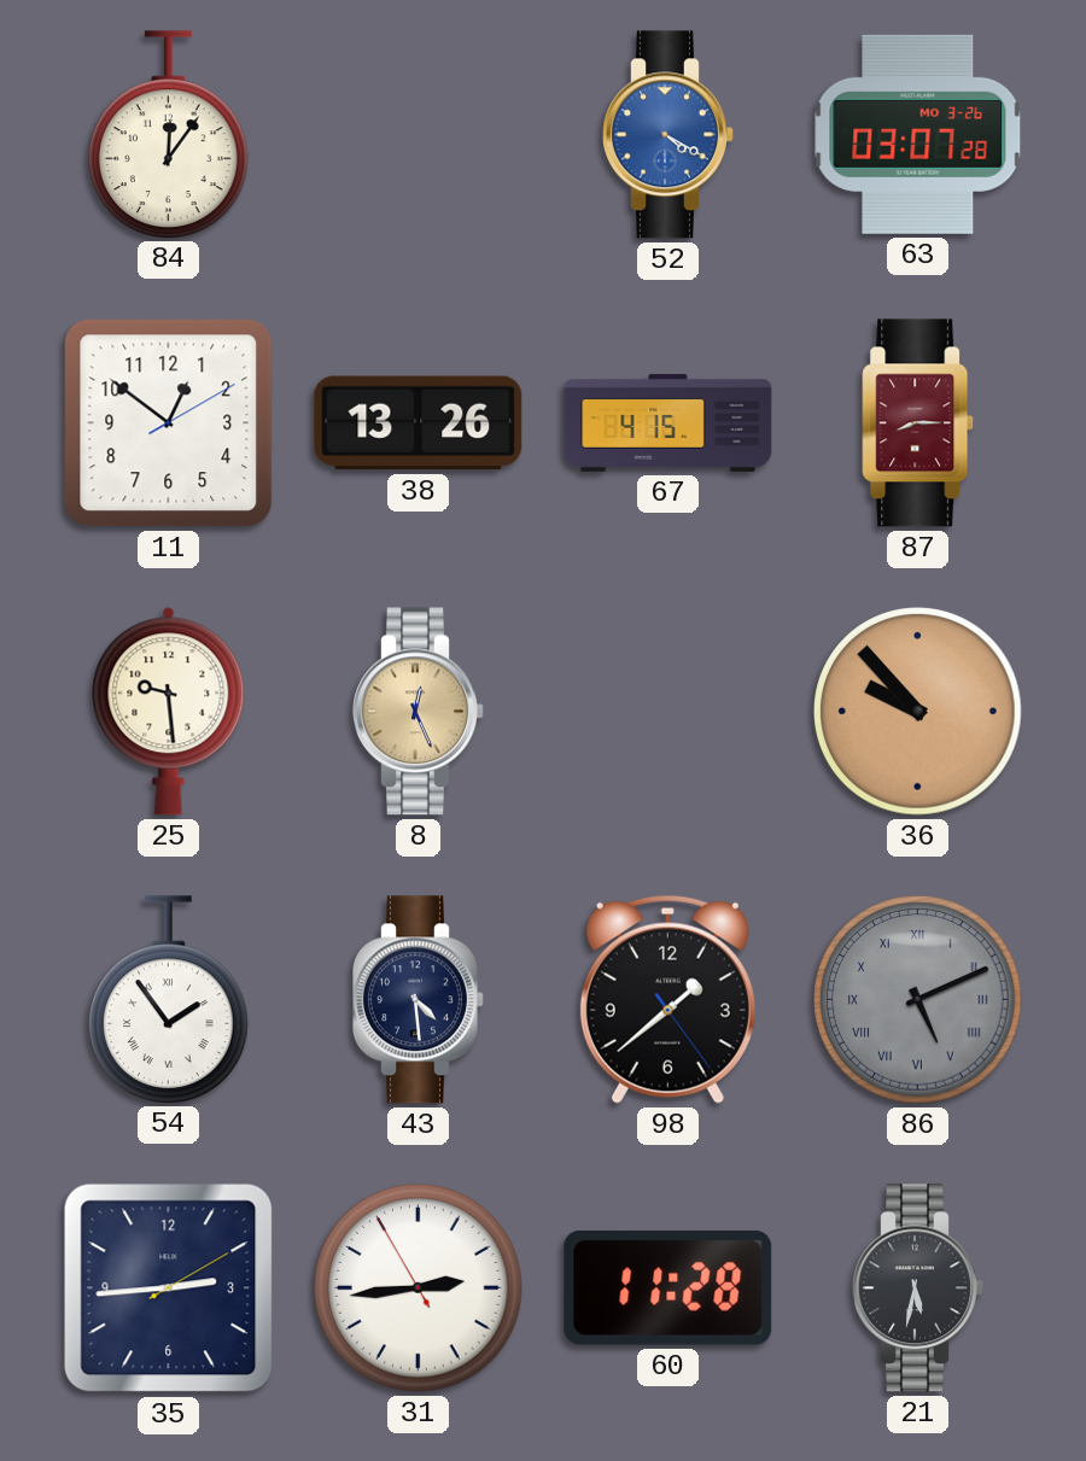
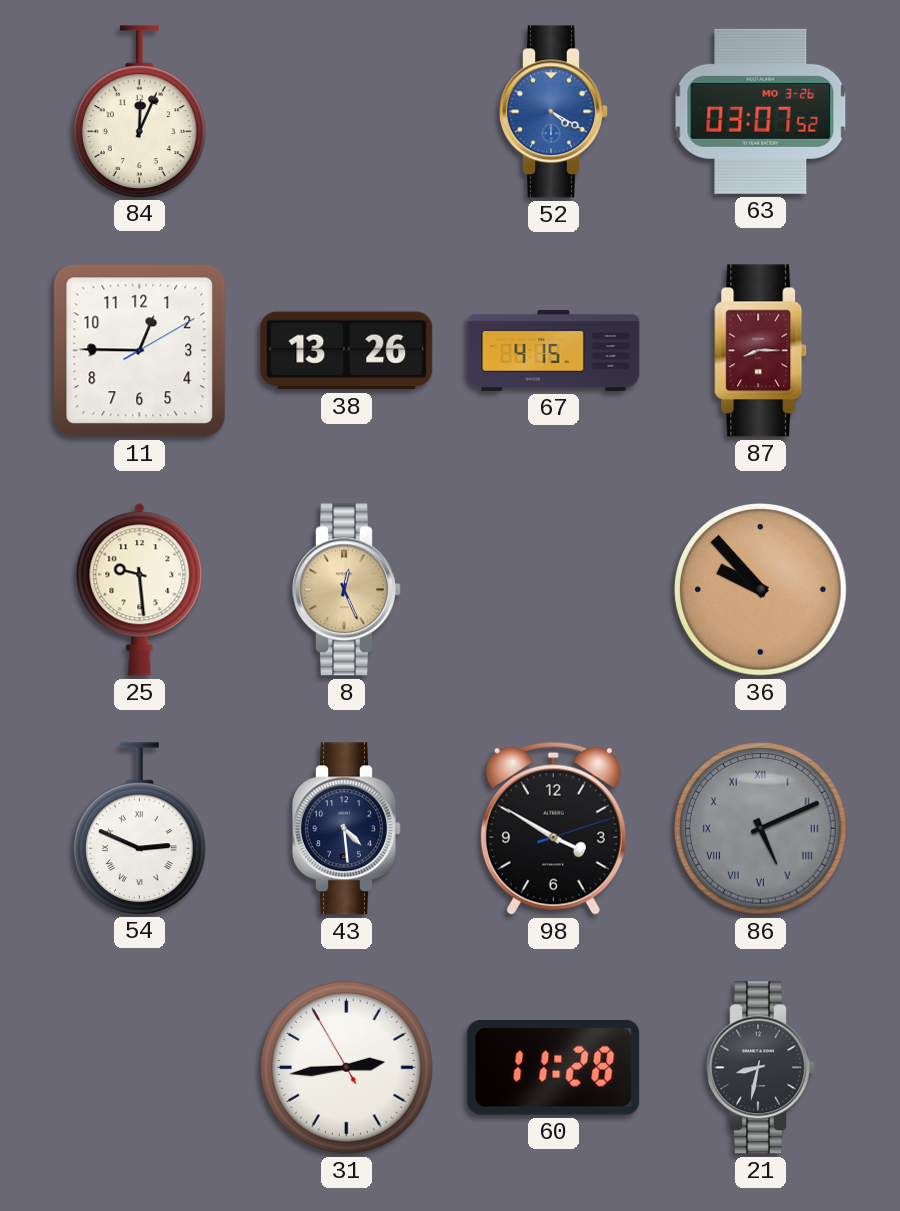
84: 12:06 -> 12:04
63: 03:07:28 -> 03:07:52
11: 12:51 -> 12:45
54: 1:54 -> 2:49
98: 1:38 -> 3:50
35: 2:44 -> none
21: 5:32 -> 8:32
